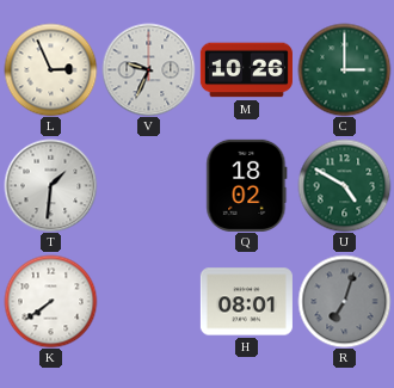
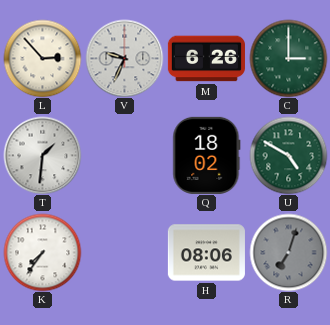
L: 2:56 -> 2:53
M: 10:26 -> 6:26
K: 7:39 -> 7:36
H: 08:01 -> 08:06
